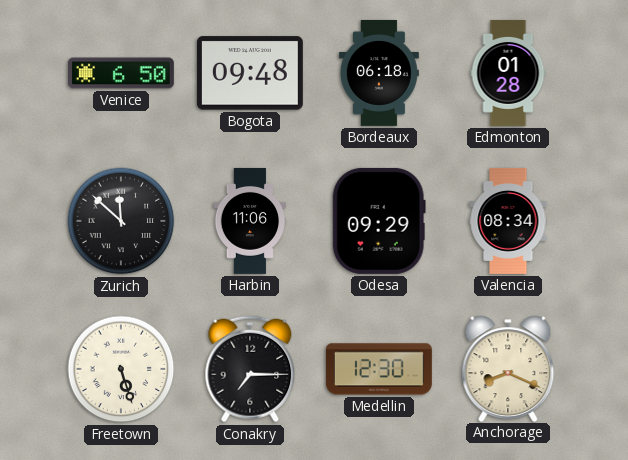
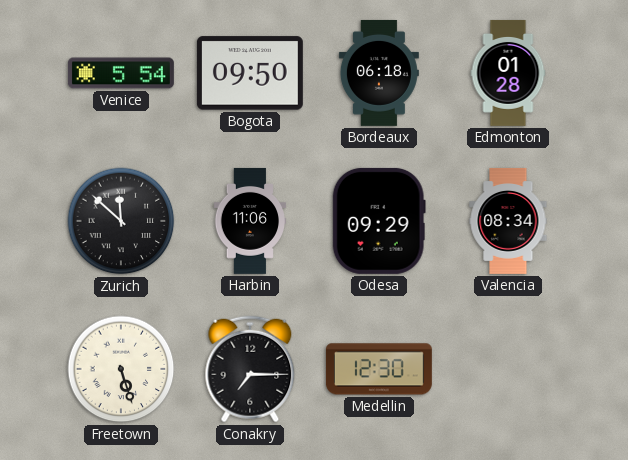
Venice: 6:50 -> 5:54
Bogota: 09:48 -> 09:50
Anchorage: 8:19 -> none
